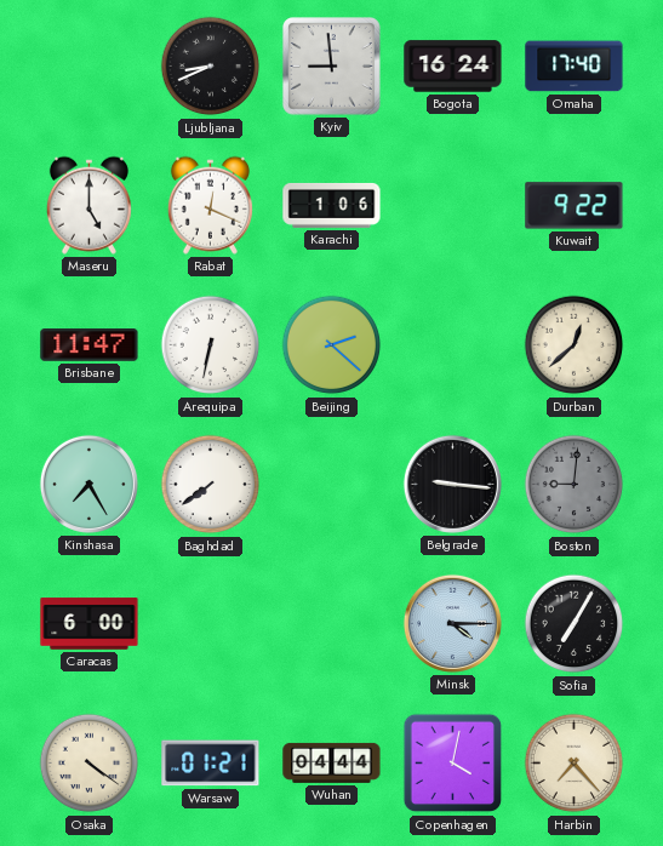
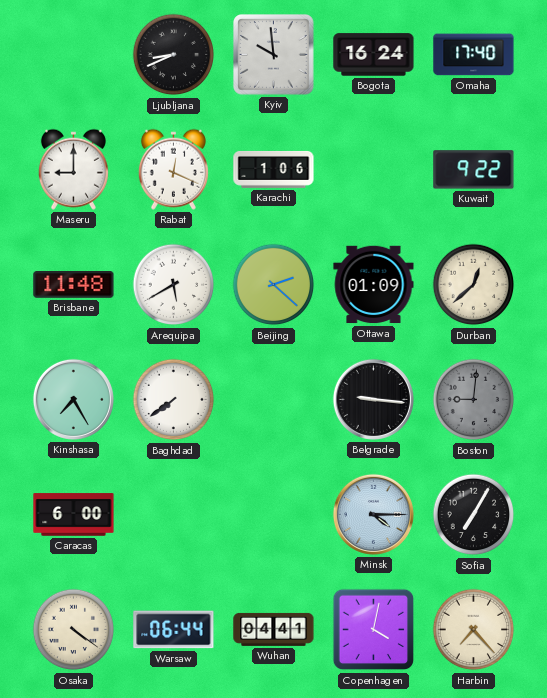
Kyiv: 8:59 -> 9:59
Maseru: 5:00 -> 9:00
Brisbane: 11:47 -> 11:48
Arequipa: 6:32 -> 5:40
Ottawa: none -> 01:09
Warsaw: 01:21 -> 06:44
Wuhan: 04:44 -> 04:41
